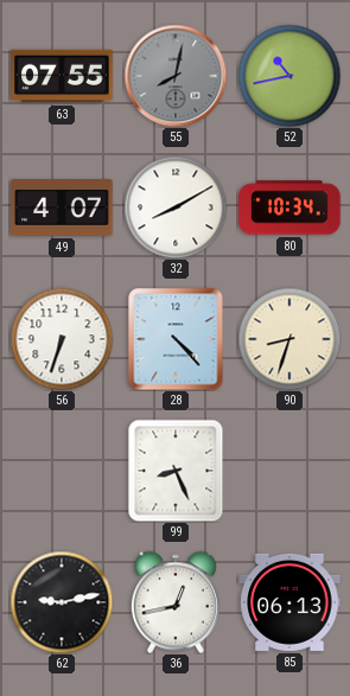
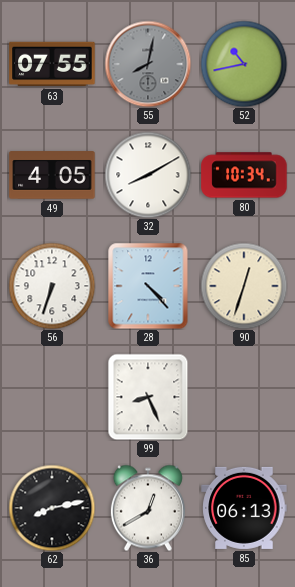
49: 4:07 -> 4:05
90: 8:33 -> 12:33
62: 9:13 -> 8:13
36: 12:43 -> 12:40
